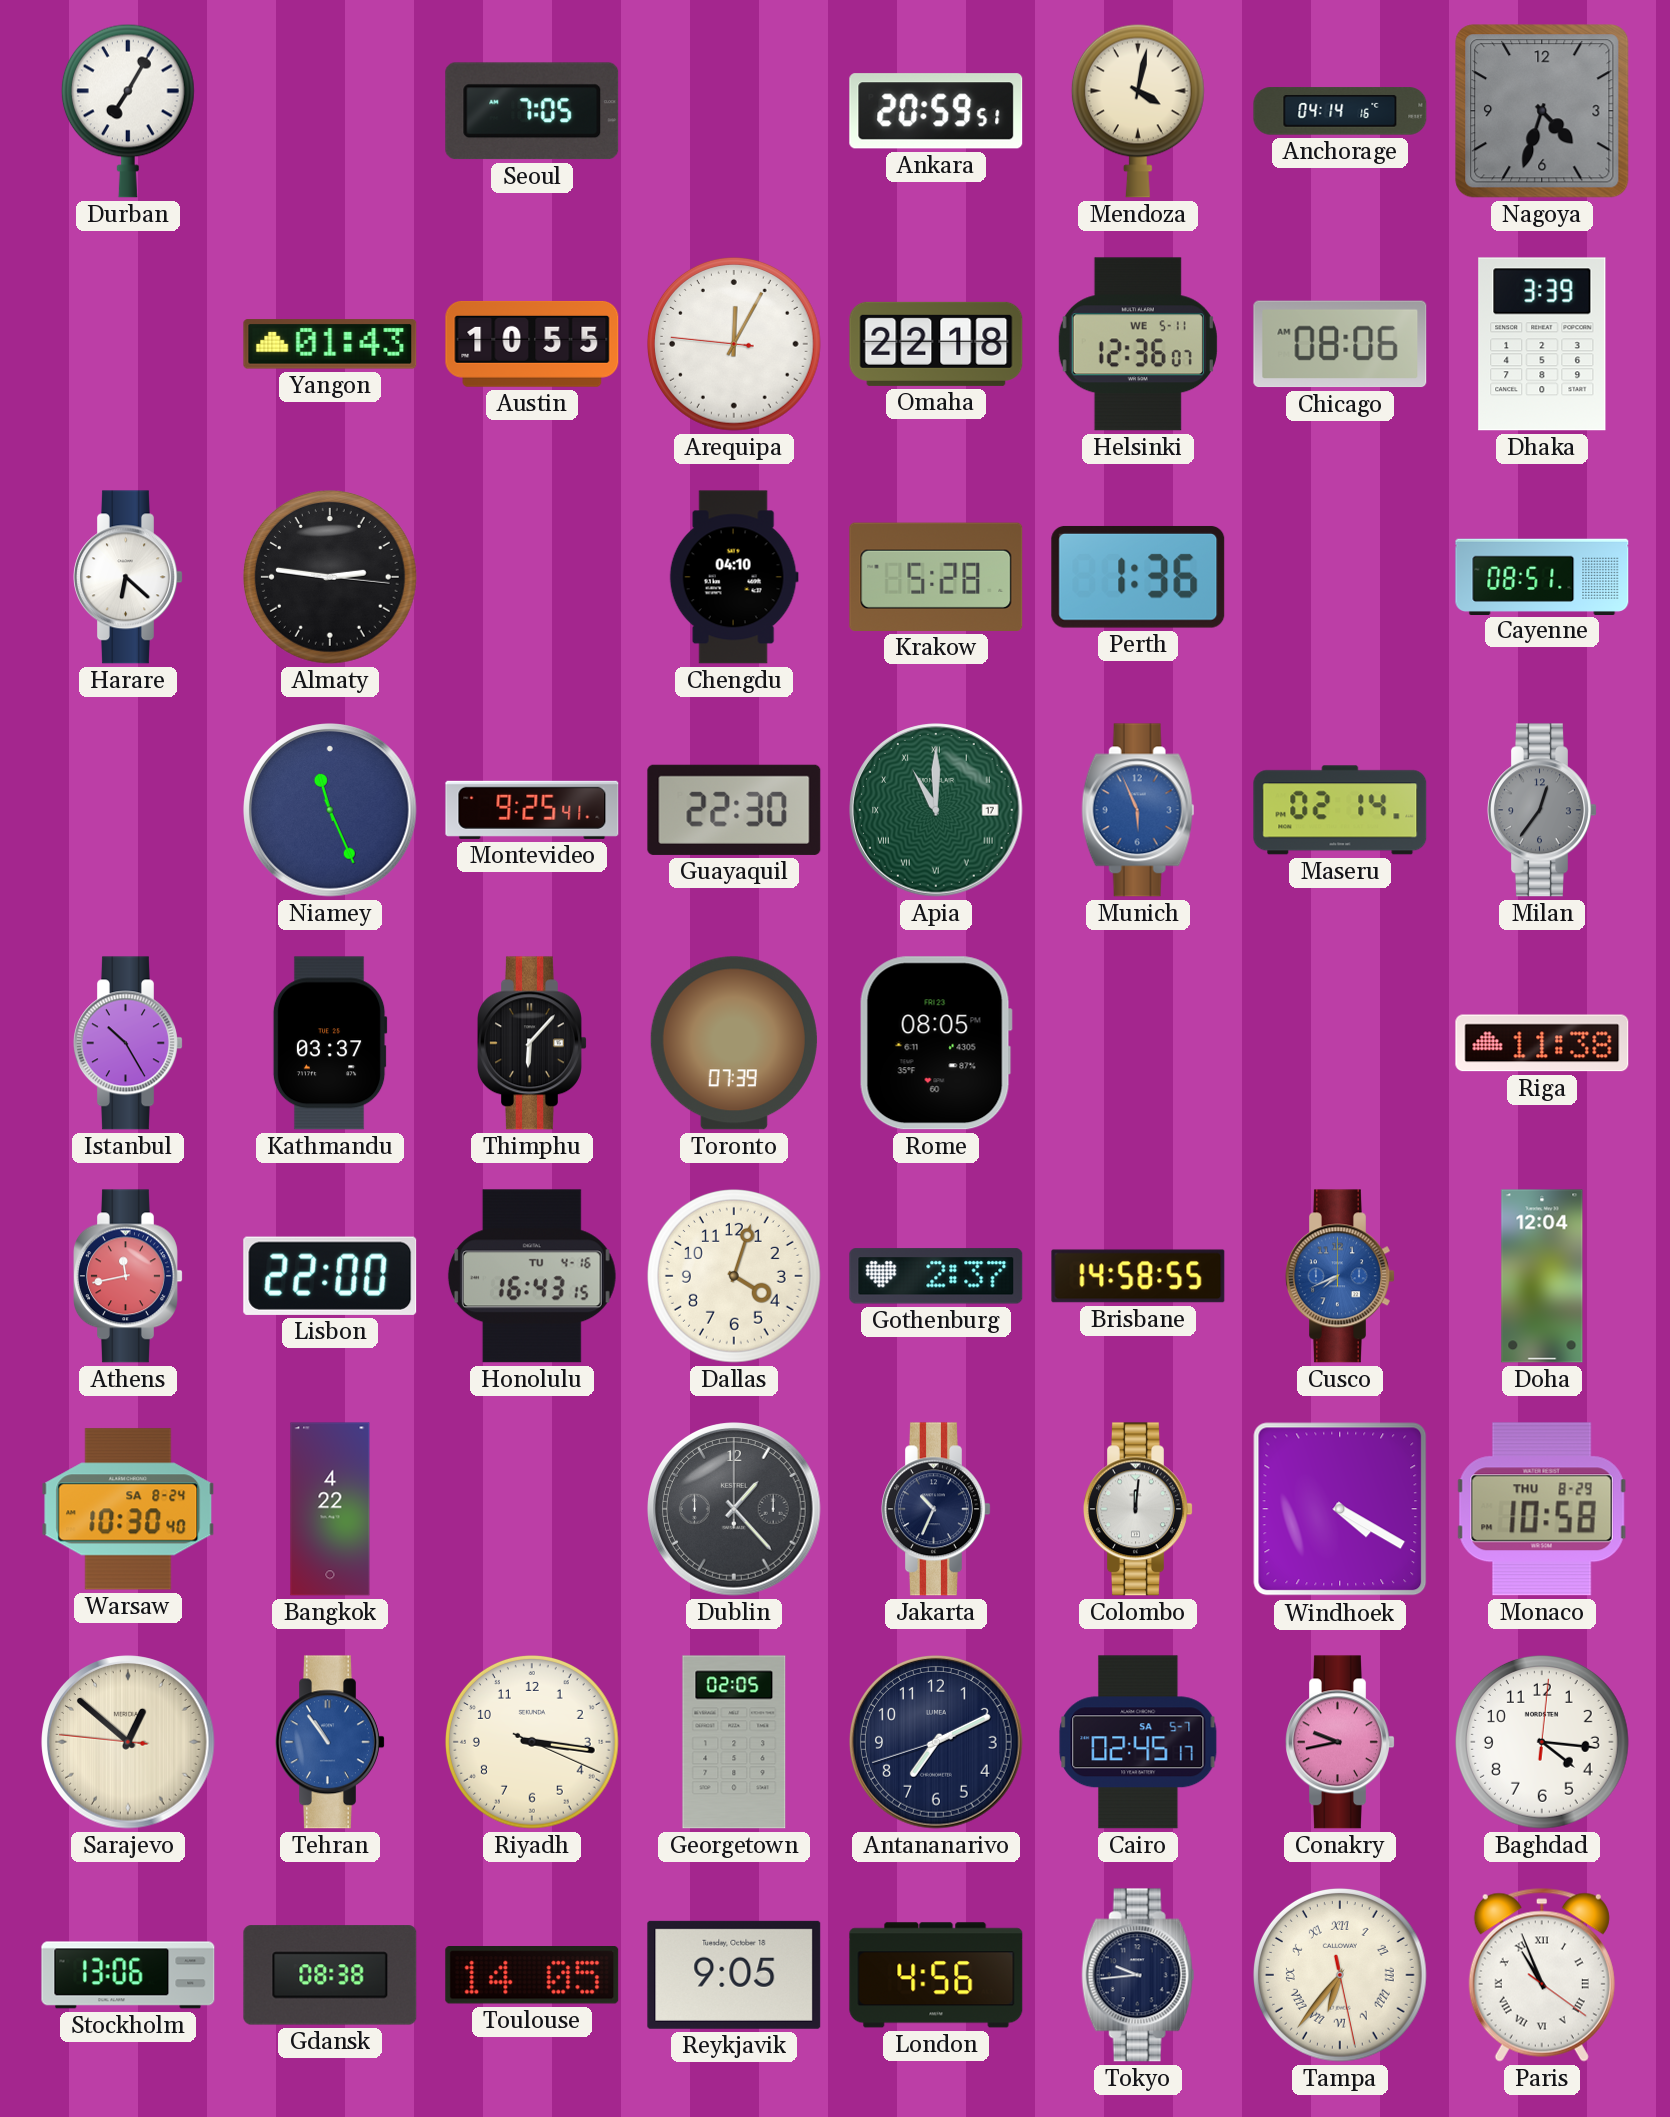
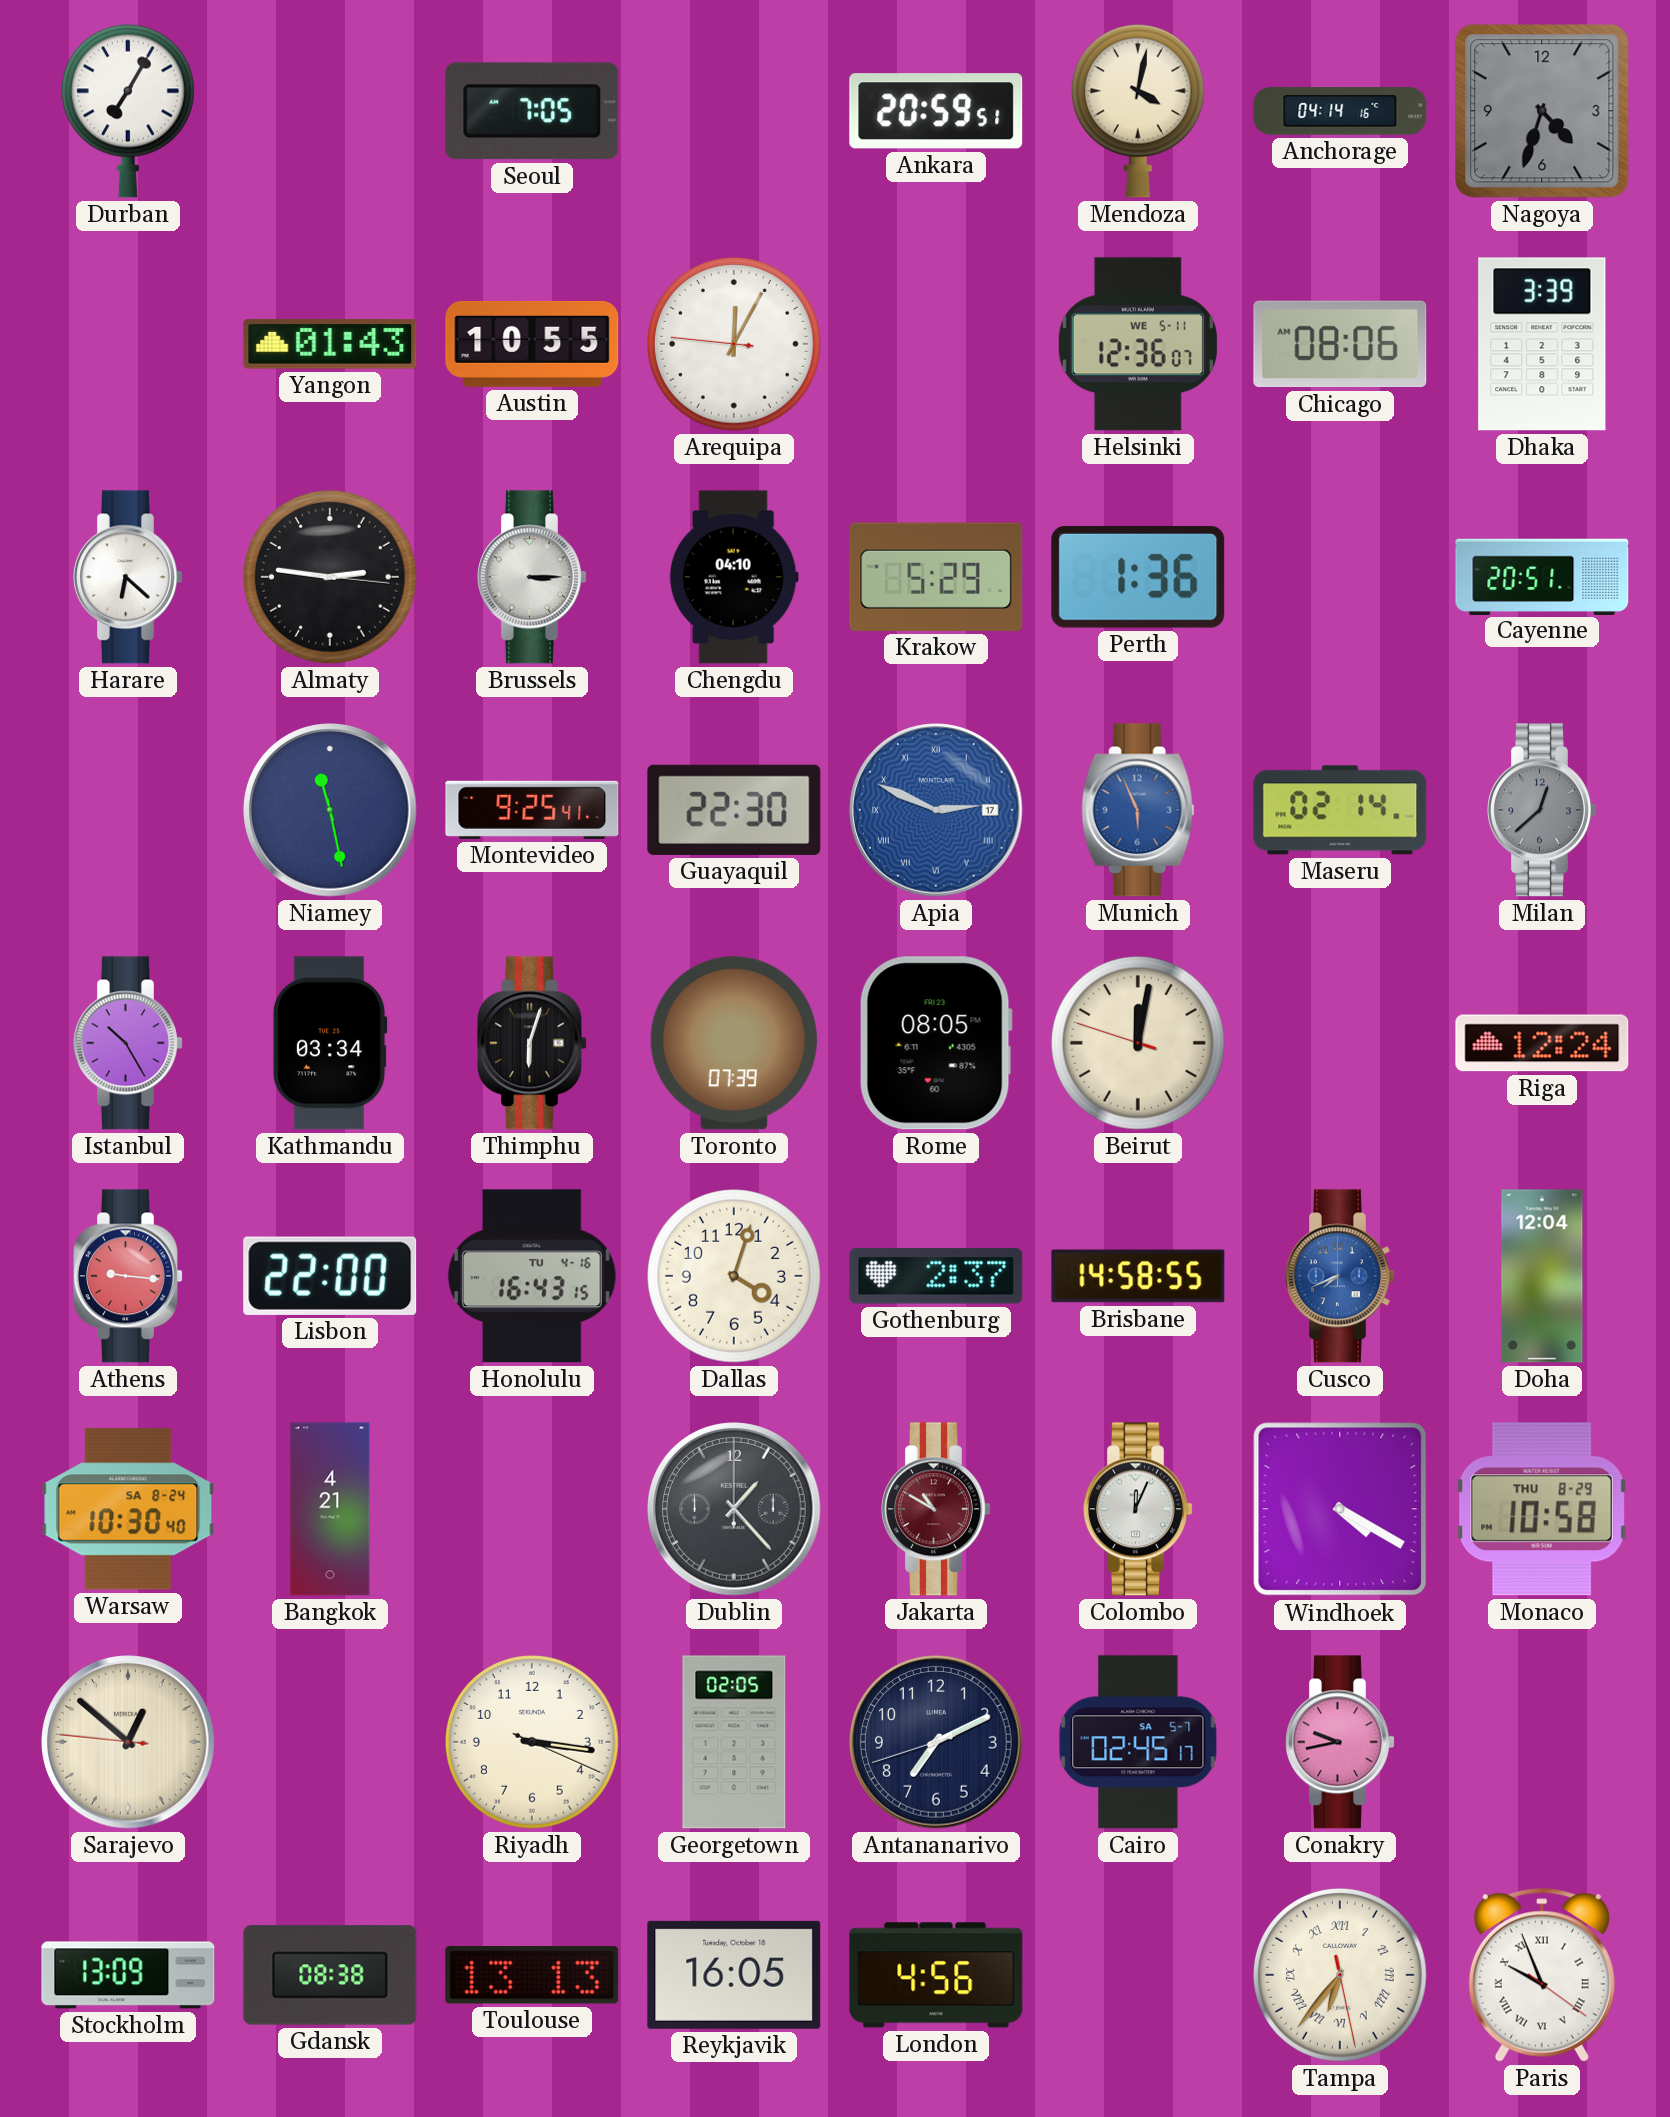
Omaha: 22:18 -> none
Brussels: none -> 3:15
Krakow: 5:28 -> 5:29
Cayenne: 08:51 -> 20:51
Niamey: 11:26 -> 11:28
Apia: 11:00 -> 2:49
Apia dial: green -> blue
Milan: 12:36 -> 12:38
Kathmandu: 03:37 -> 03:34
Thimphu: 6:07 -> 6:03
Beirut: none -> 12:01
Riga: 11:38 -> 12:24
Athens: 11:43 -> 9:16
Bangkok: 4:22 -> 4:21
Jakarta: 10:34 -> 10:50
Jakarta dial: navy -> burgundy
Colombo: 12:01 -> 12:04
Tehran: 10:54 -> none
Baghdad: 4:16 -> none
Stockholm: 13:06 -> 13:09
Toulouse: 14:05 -> 13:13
Reykjavik: 9:05 -> 16:05
Tokyo: 9:44 -> none
Paris: 10:56 -> 9:56
